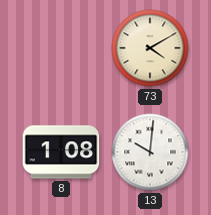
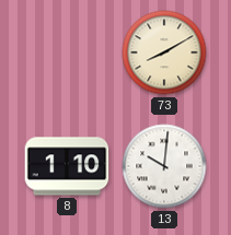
73: 4:10 -> 8:10
8: 1:08 -> 1:10
